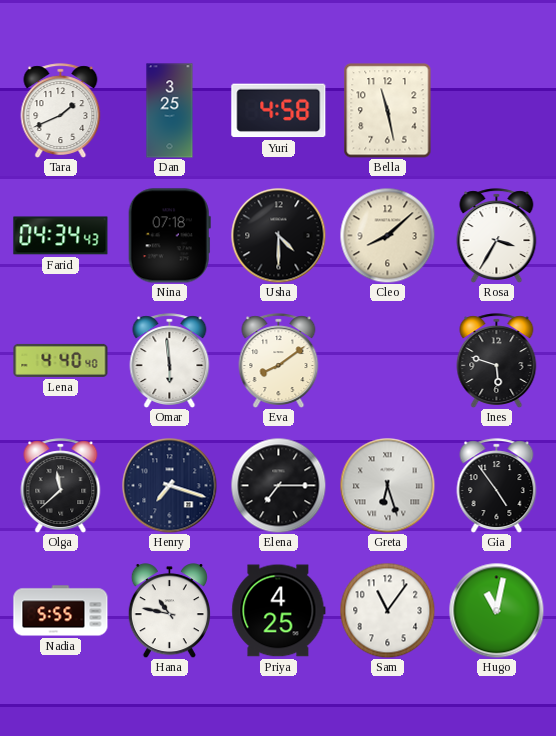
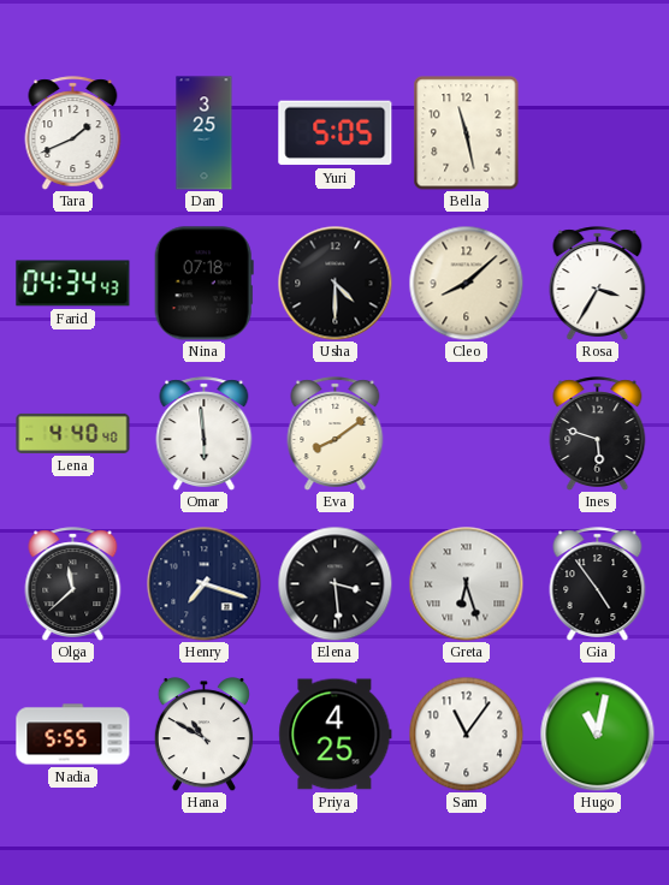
Yuri: 4:58 -> 5:05
Elena: 7:15 -> 3:29
Hana: 10:47 -> 10:50
